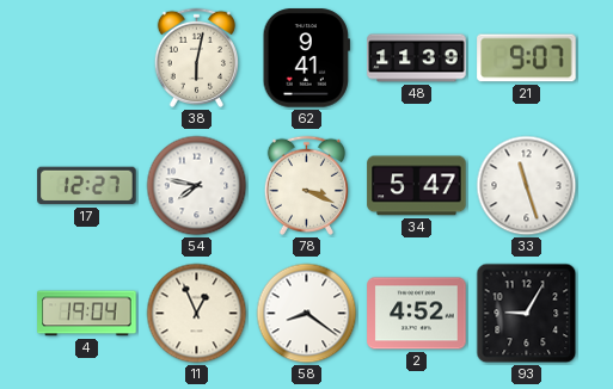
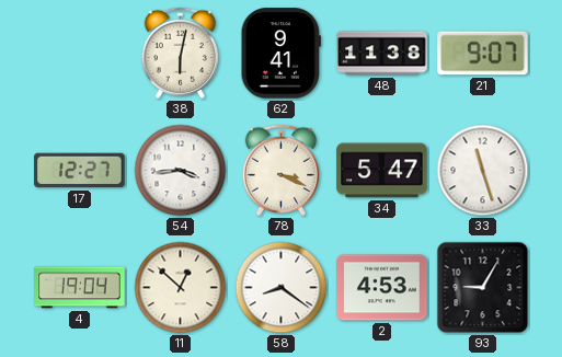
48: 11:39 -> 11:38
54: 7:47 -> 3:44
11: 12:56 -> 12:52
2: 4:52 -> 4:53
